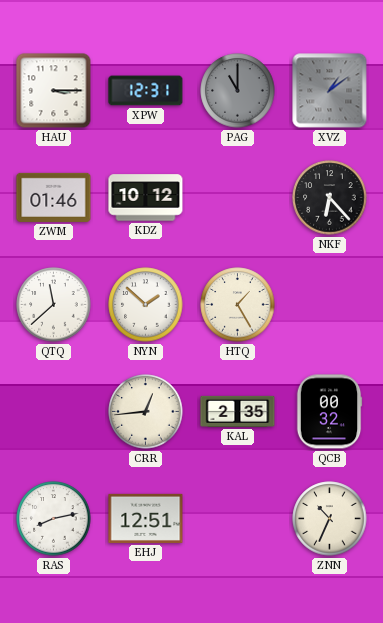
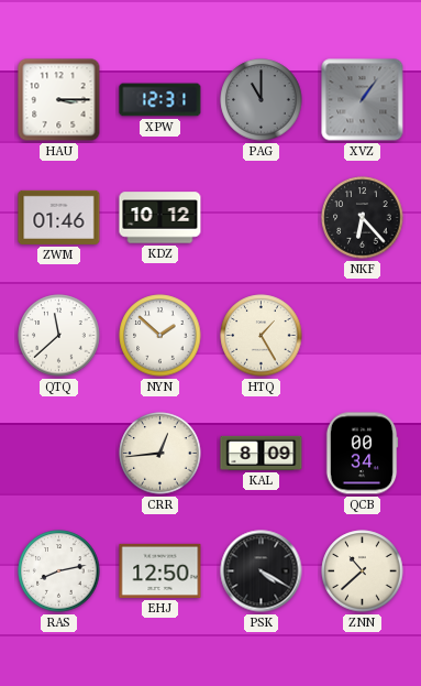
XVZ: 1:09 -> 1:06
KAL: 2:35 -> 8:09
QCB: 00:32 -> 00:34
EHJ: 12:51 -> 12:50
PSK: none -> 4:20
ZNN: 10:34 -> 10:38
